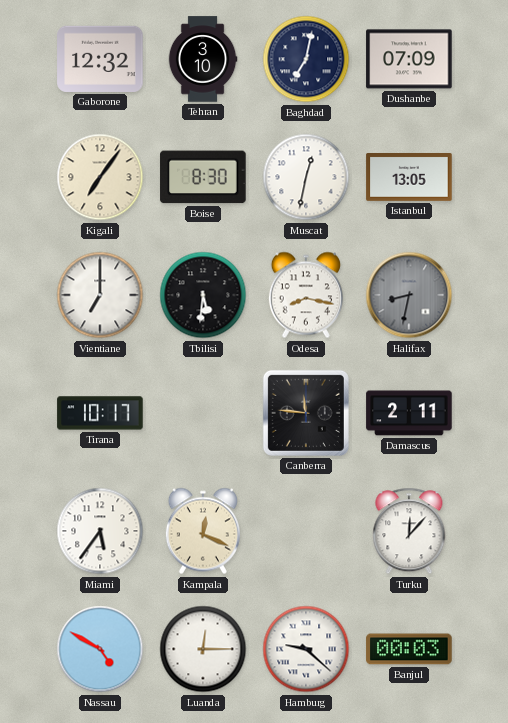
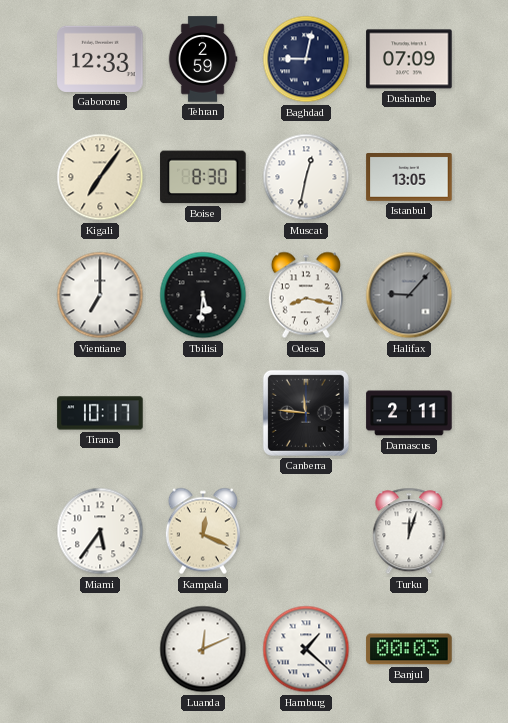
Gaborone: 12:32 -> 12:33
Tehran: 3:10 -> 2:59
Baghdad: 7:02 -> 9:02
Halifax: 8:32 -> 9:07
Turku: 12:07 -> 12:03
Nassau: 4:50 -> none
Luanda: 12:15 -> 12:11
Hamburg: 9:22 -> 1:22
